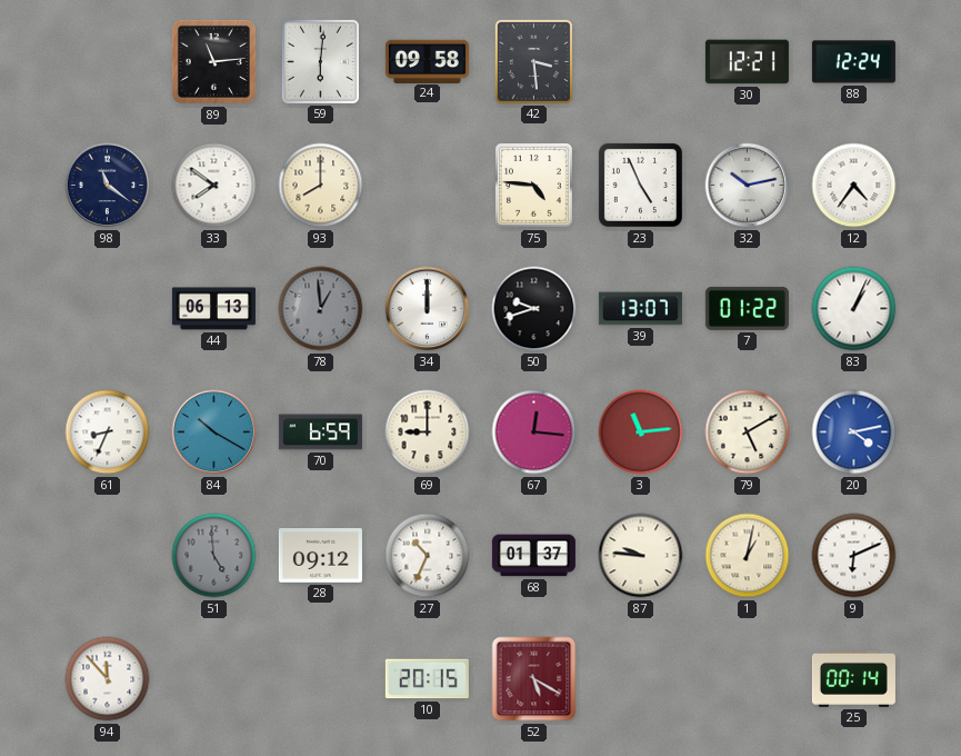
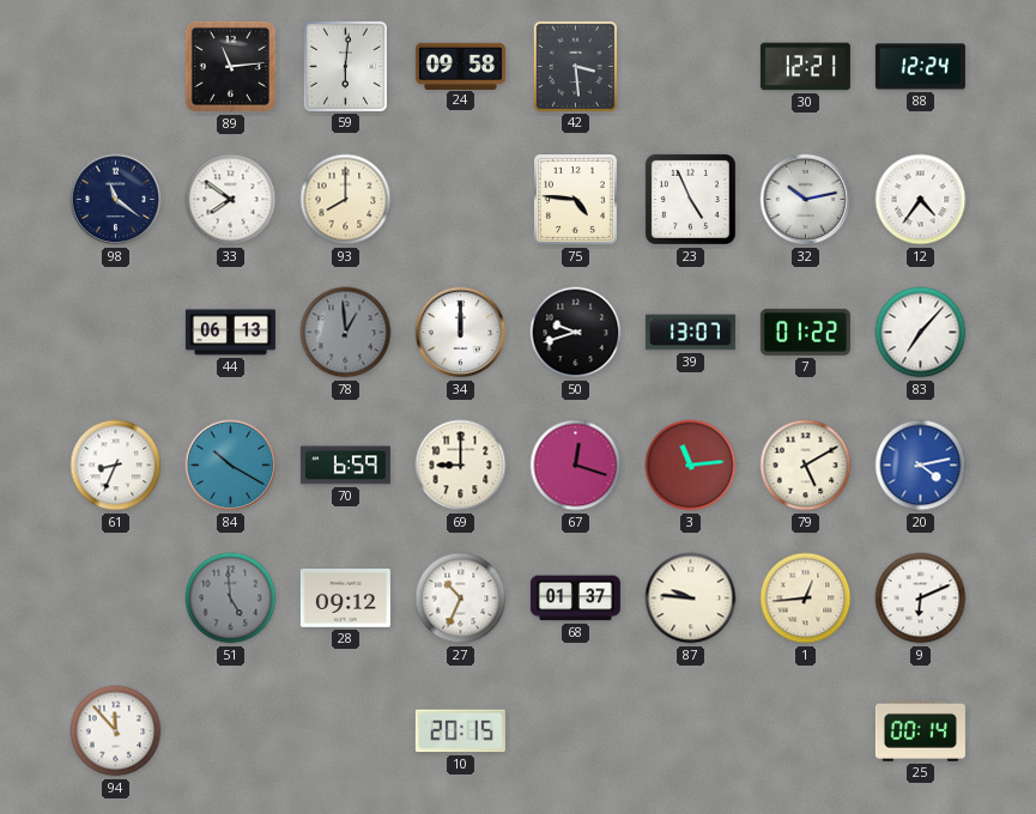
83: 1:04 -> 7:07
67: 12:16 -> 12:18
1: 1:02 -> 12:44
52: 5:20 -> none
